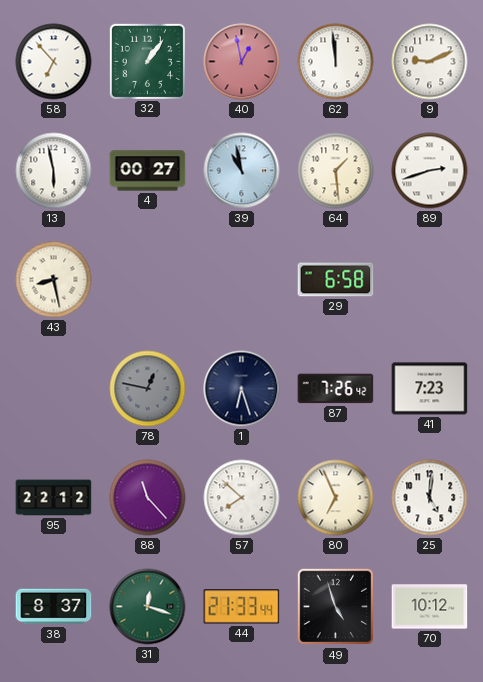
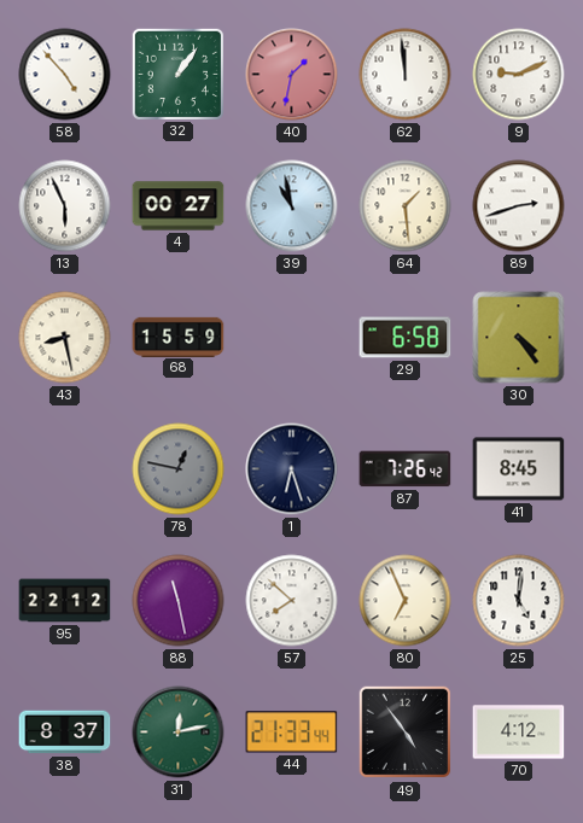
58: 6:53 -> 4:53
40: 12:58 -> 1:32
13: 5:58 -> 5:56
68: none -> 15:59
30: none -> 4:24
41: 7:23 -> 8:45
88: 11:23 -> 11:28
31: 12:18 -> 12:13
49: 4:57 -> 4:54
70: 10:12 -> 4:12
